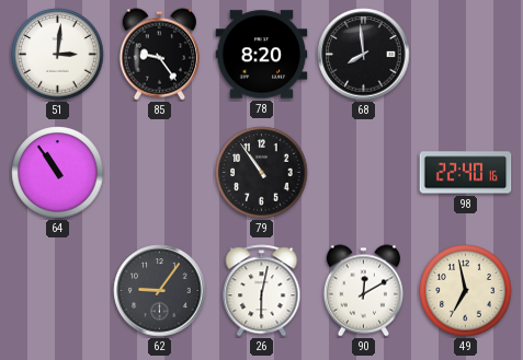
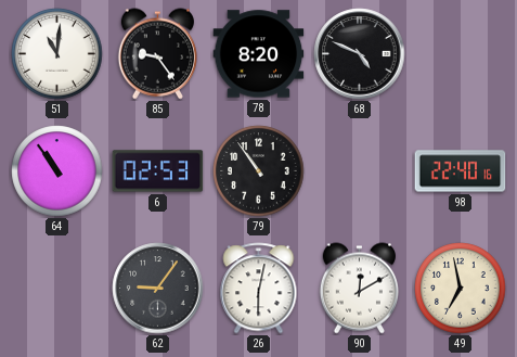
51: 3:01 -> 11:01
68: 7:59 -> 4:49
6: none -> 02:53
